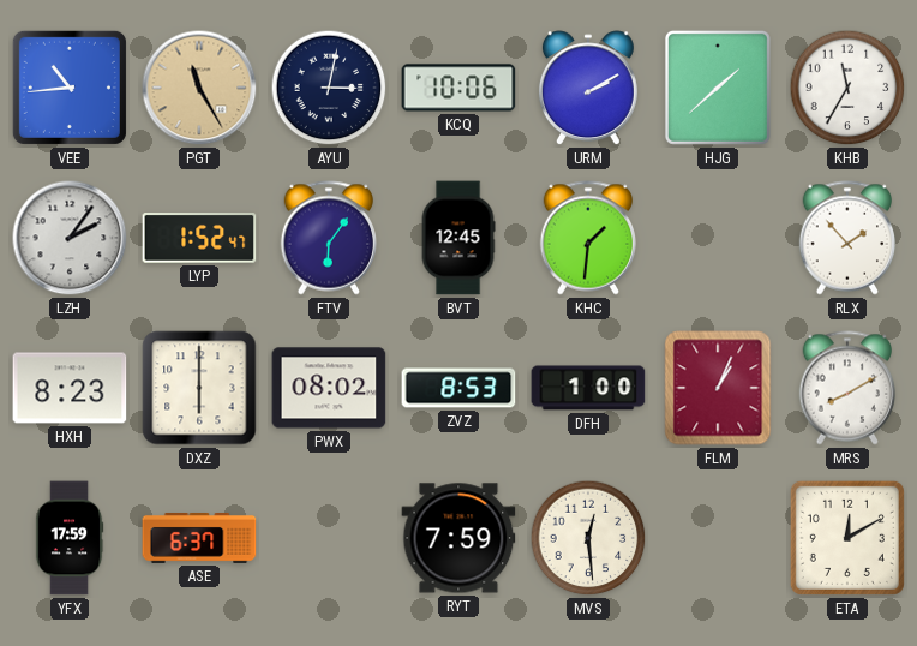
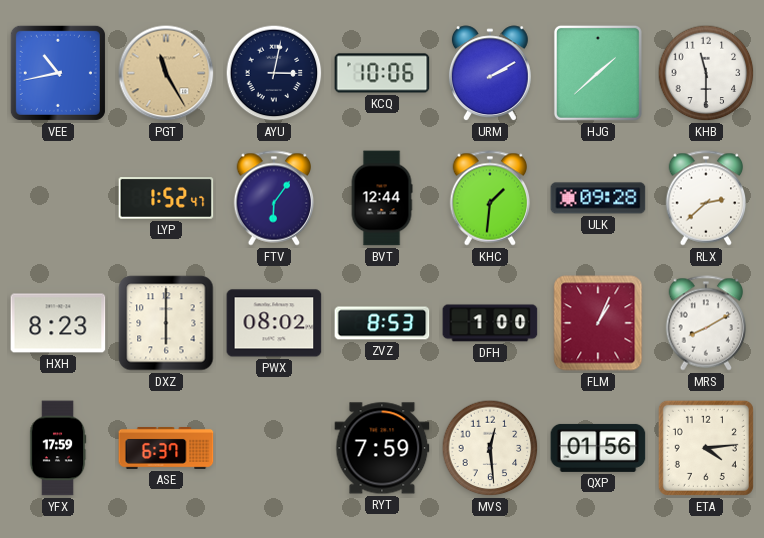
VEE: 10:44 -> 10:43
KHB: 11:35 -> 11:30
LZH: 2:06 -> none
BVT: 12:45 -> 12:44
ULK: none -> 09:28
RLX: 1:53 -> 2:38
QXP: none -> 01:56
ETA: 12:10 -> 4:14
